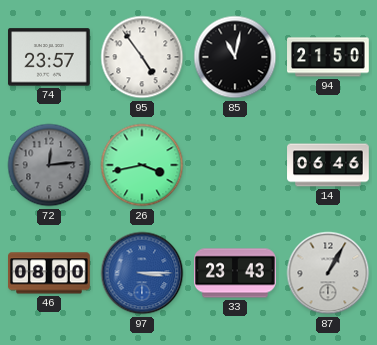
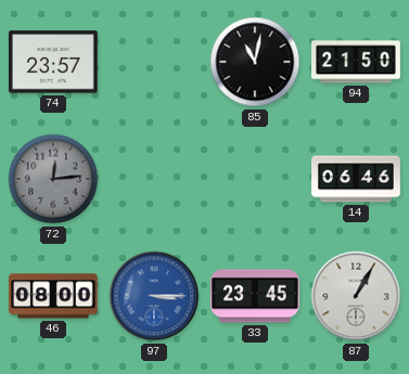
95: 4:54 -> none
26: 3:43 -> none
33: 23:43 -> 23:45
